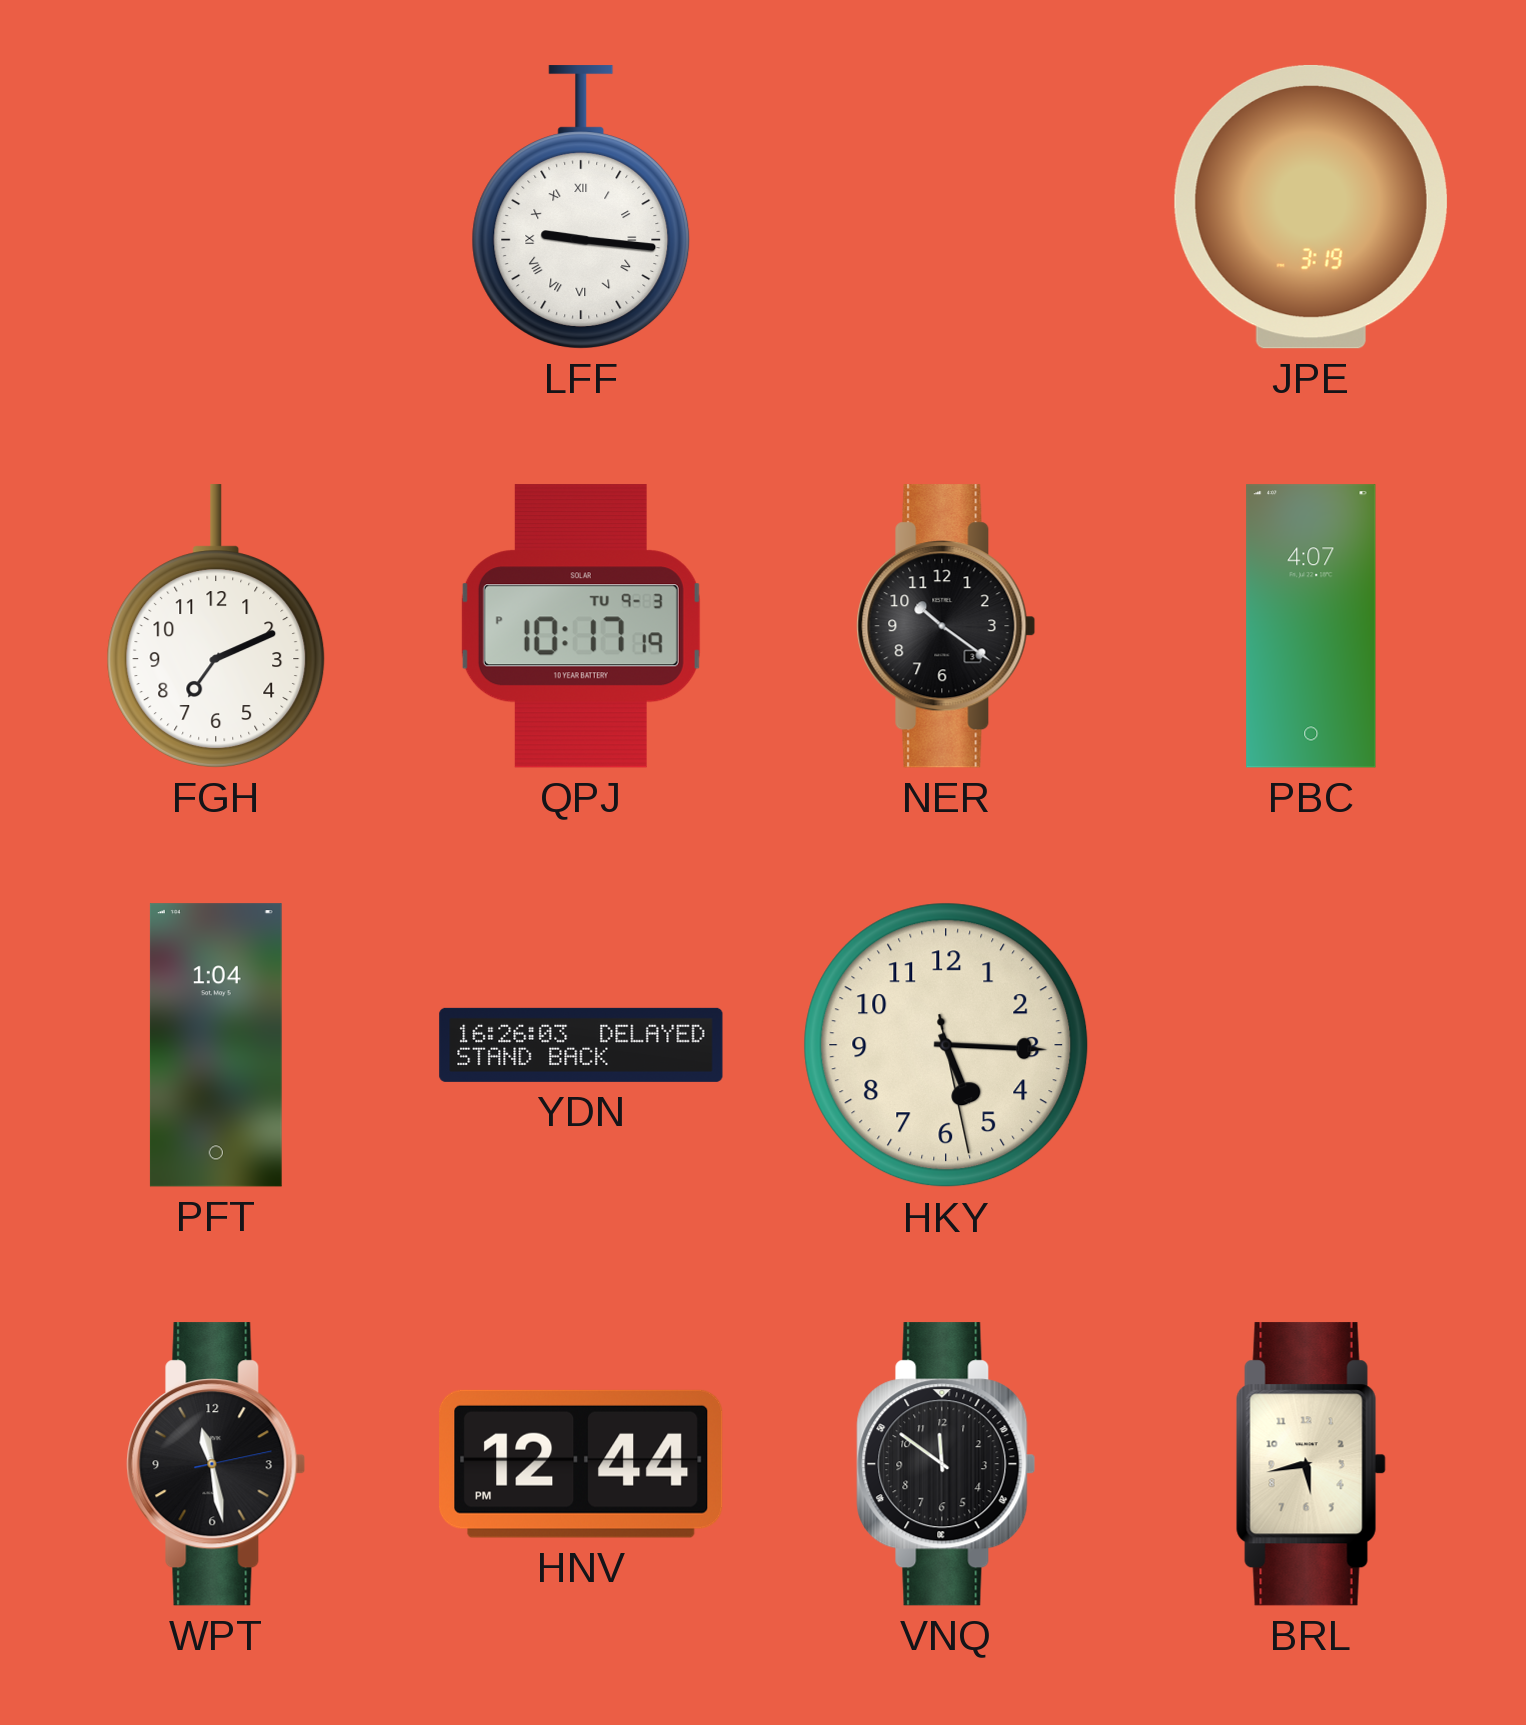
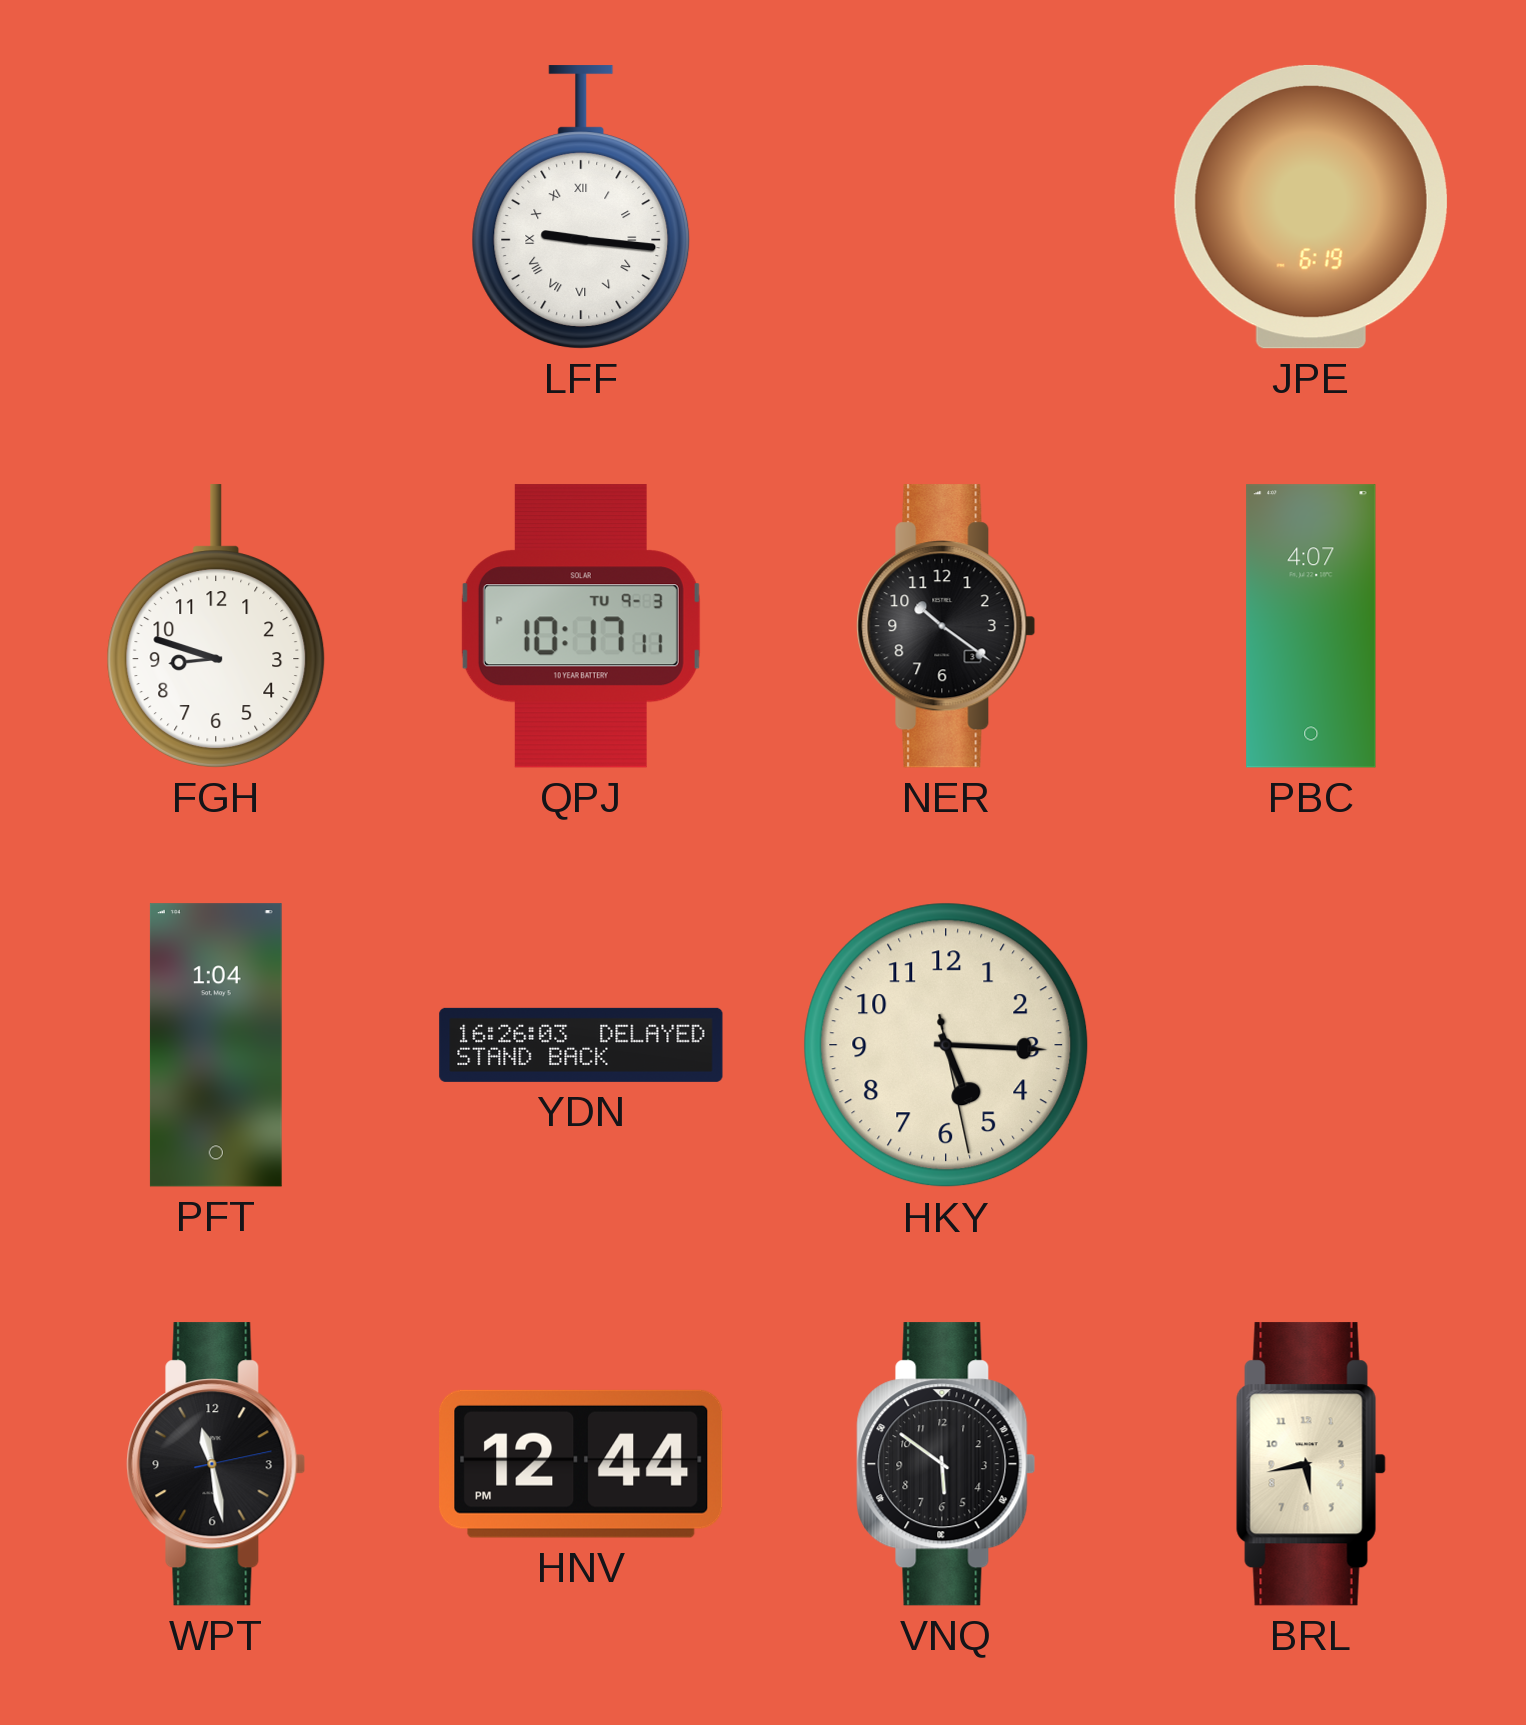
JPE: 3:19 -> 6:19
FGH: 7:11 -> 8:48
QPJ: 10:17:19 PM -> 10:17:11 PM
VNQ: 11:51 -> 5:51
